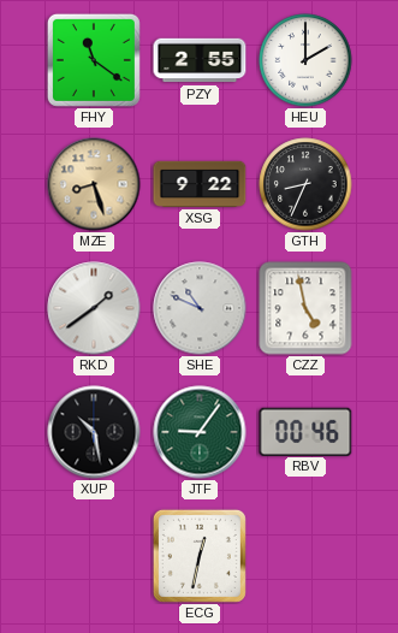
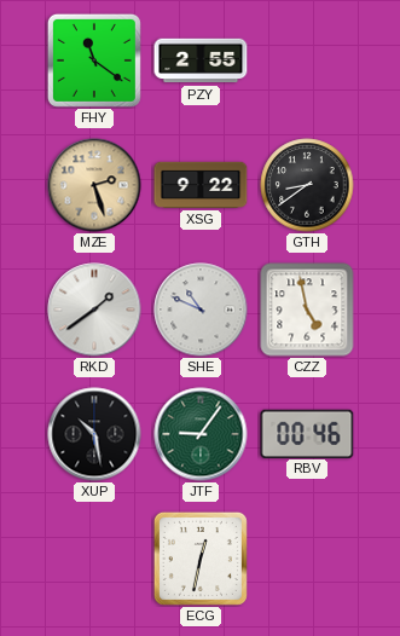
HEU: 2:00 -> none
MZE: 8:27 -> 2:27
GTH: 8:34 -> 8:39
